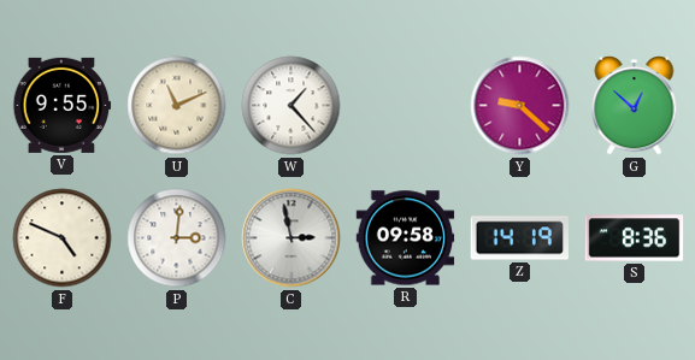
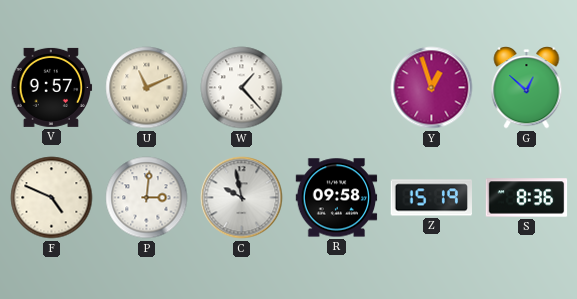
V: 9:55 -> 9:57
Y: 9:22 -> 12:57
C: 2:58 -> 9:58
Z: 14:19 -> 15:19
